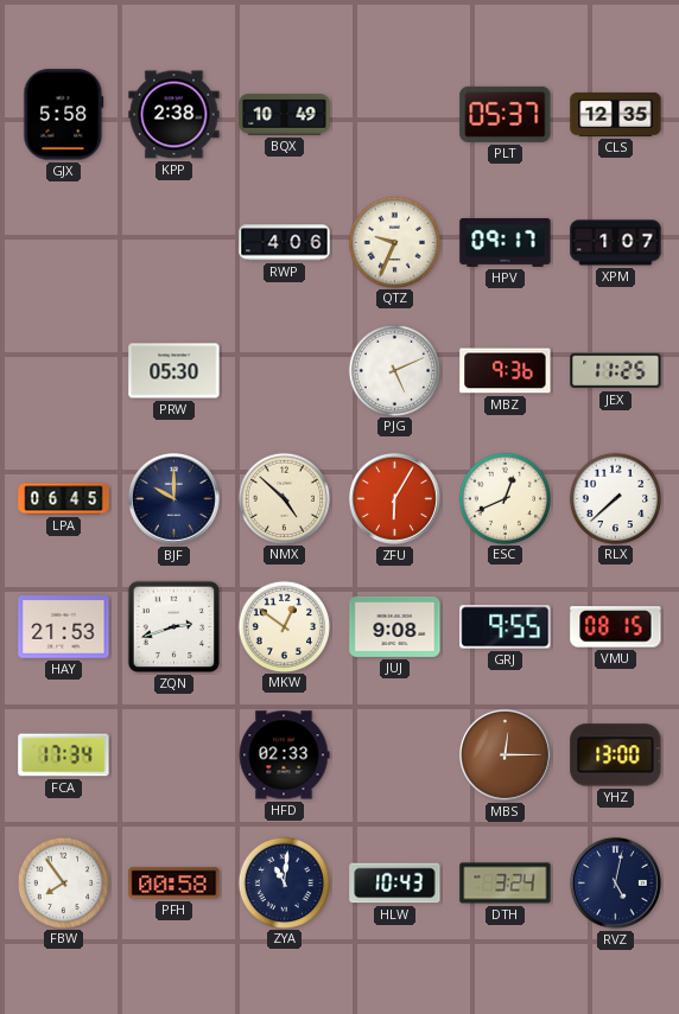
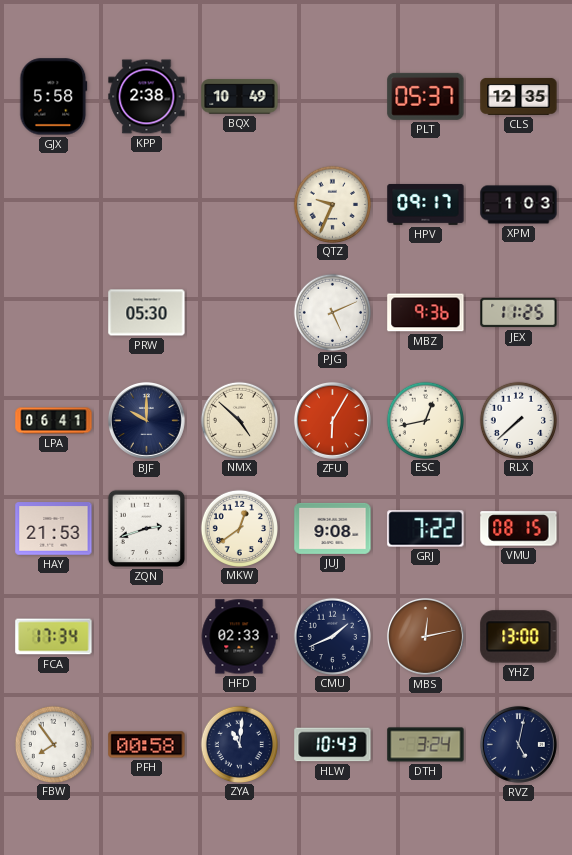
RWP: 4:06 -> none
XPM: 1:07 -> 1:03
LPA: 06:45 -> 06:41
ESC: 12:41 -> 12:43
MKW: 12:51 -> 12:39
GRJ: 9:55 -> 7:22
CMU: none -> 1:41
MBS: 12:15 -> 12:13
